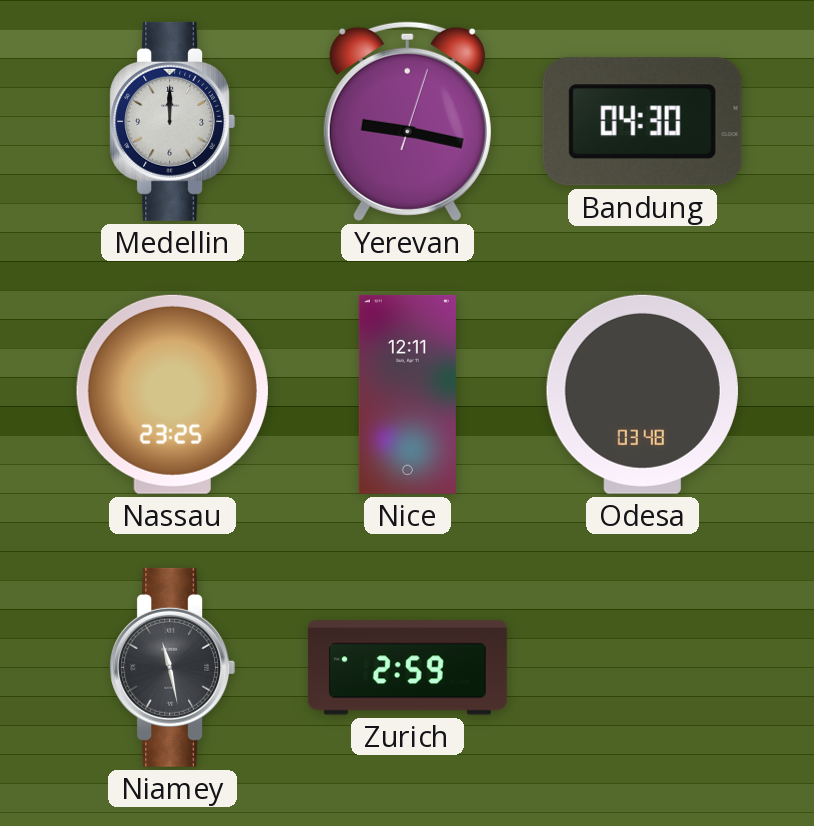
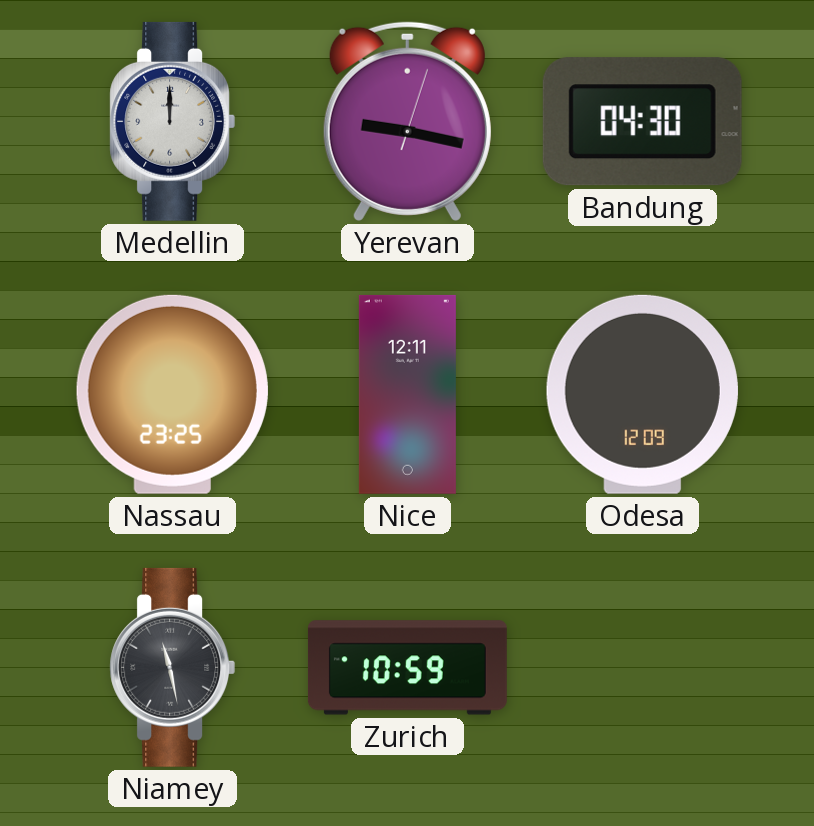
Odesa: 03:48 -> 12:09
Zurich: 2:59 -> 10:59
